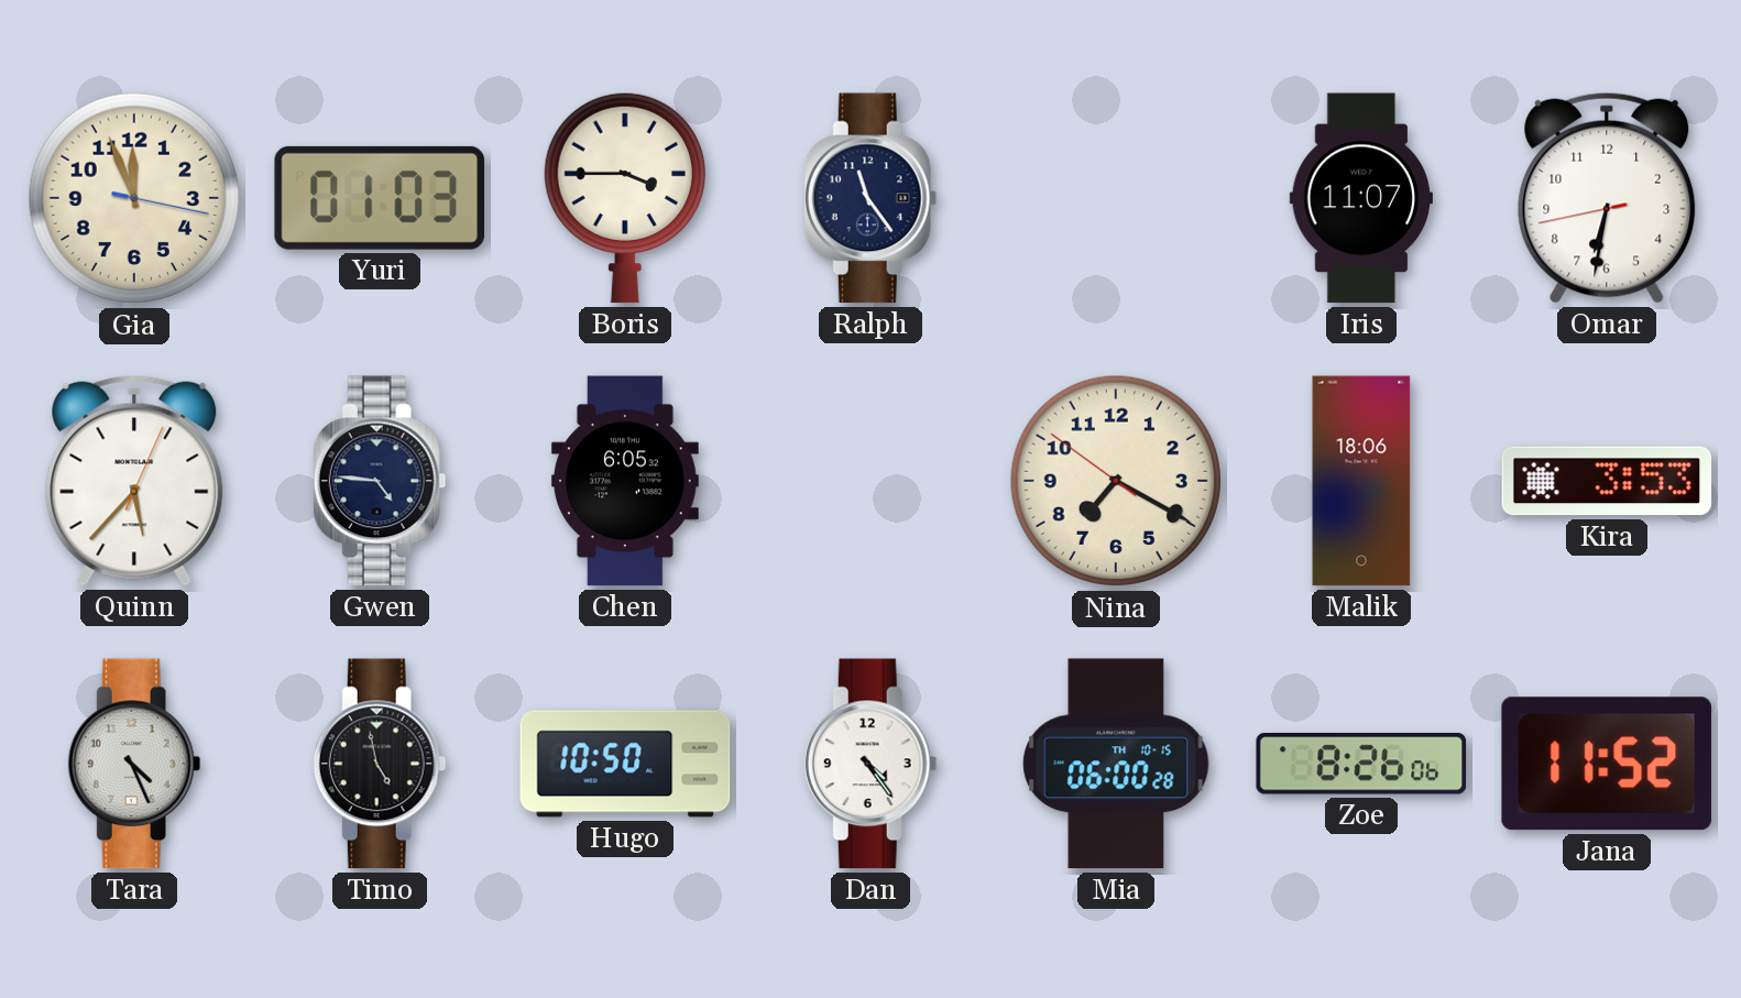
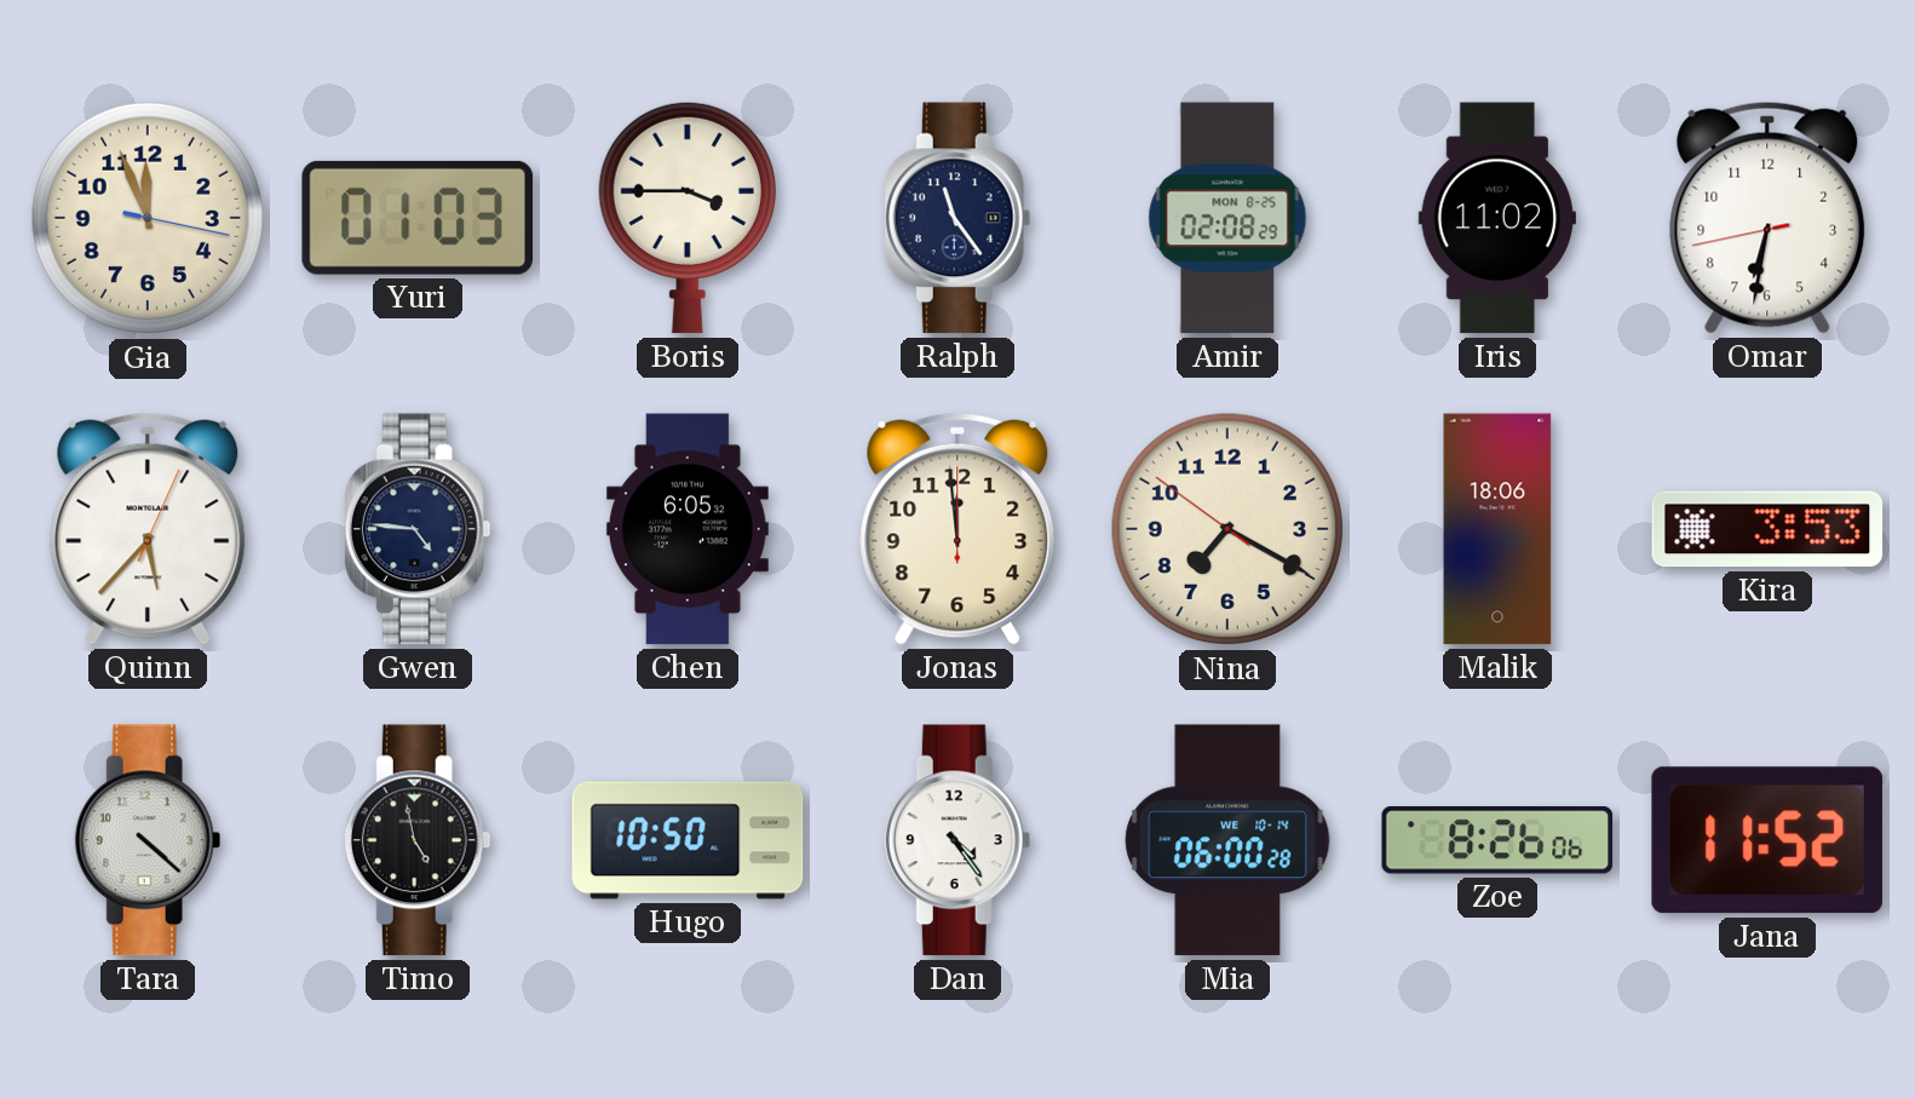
Amir: none -> 02:08
Iris: 11:07 -> 11:02
Jonas: none -> 11:59
Tara: 4:26 -> 4:22
Mia date: TH 10-15 -> WE 10-14
